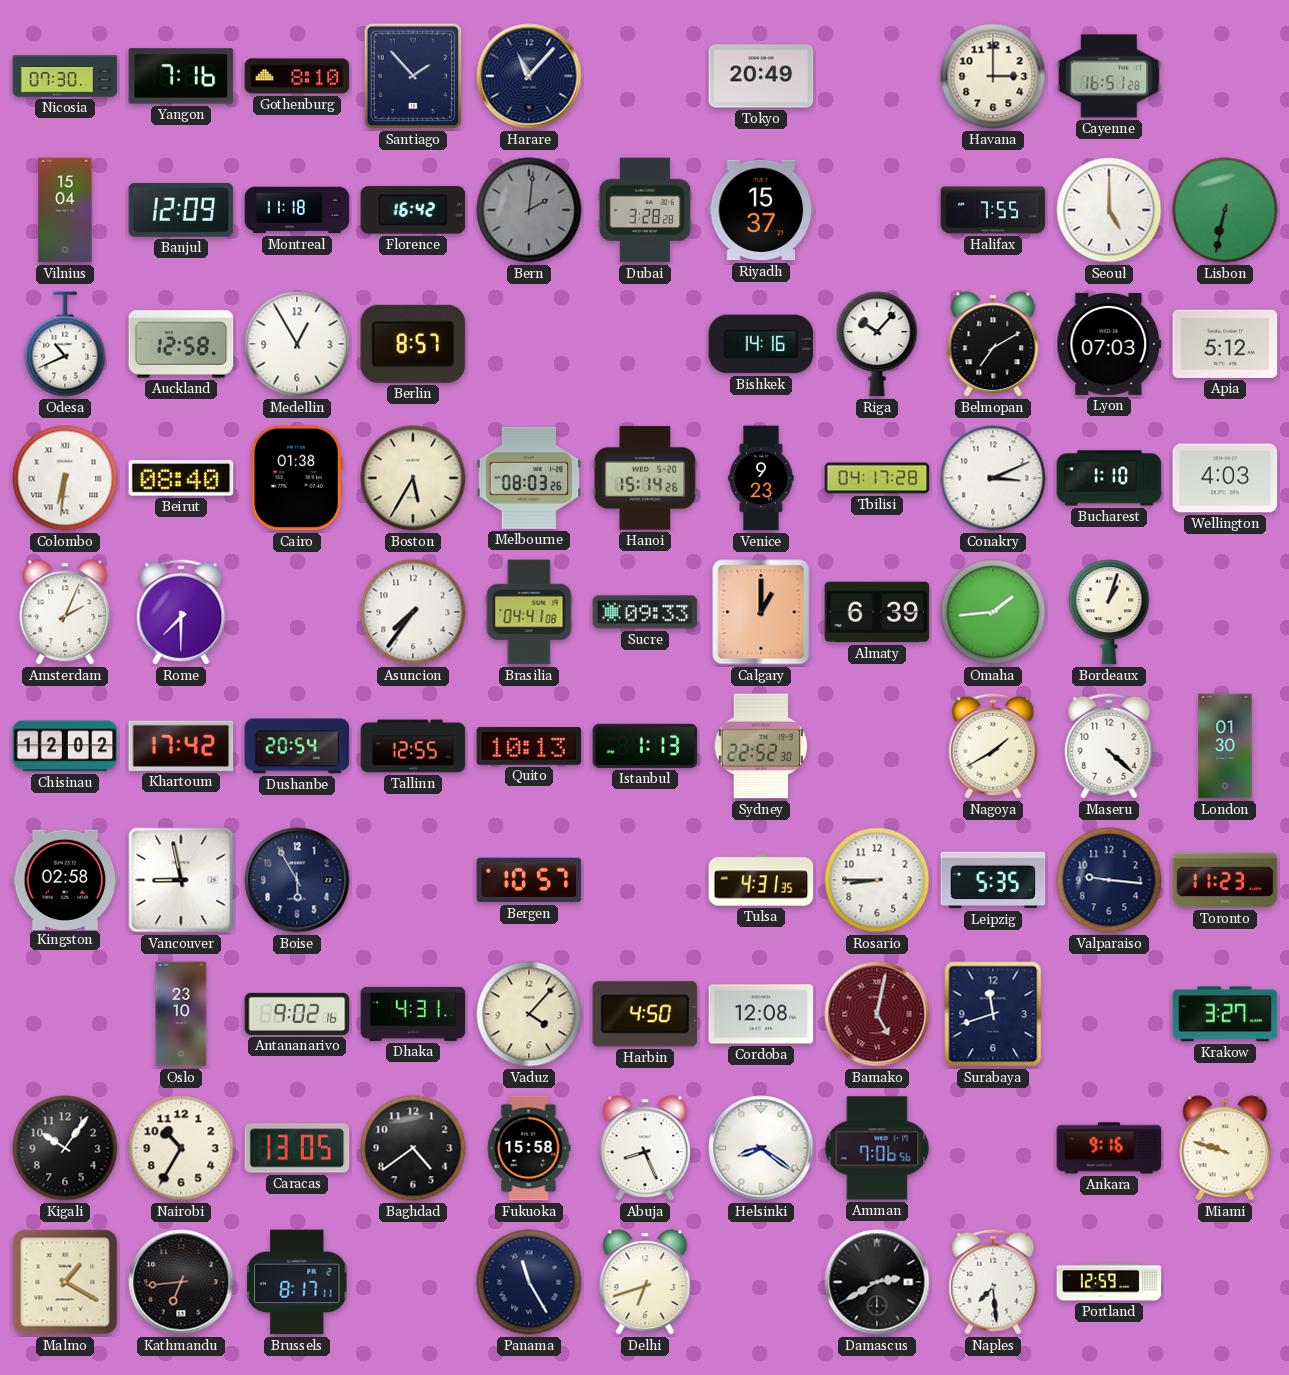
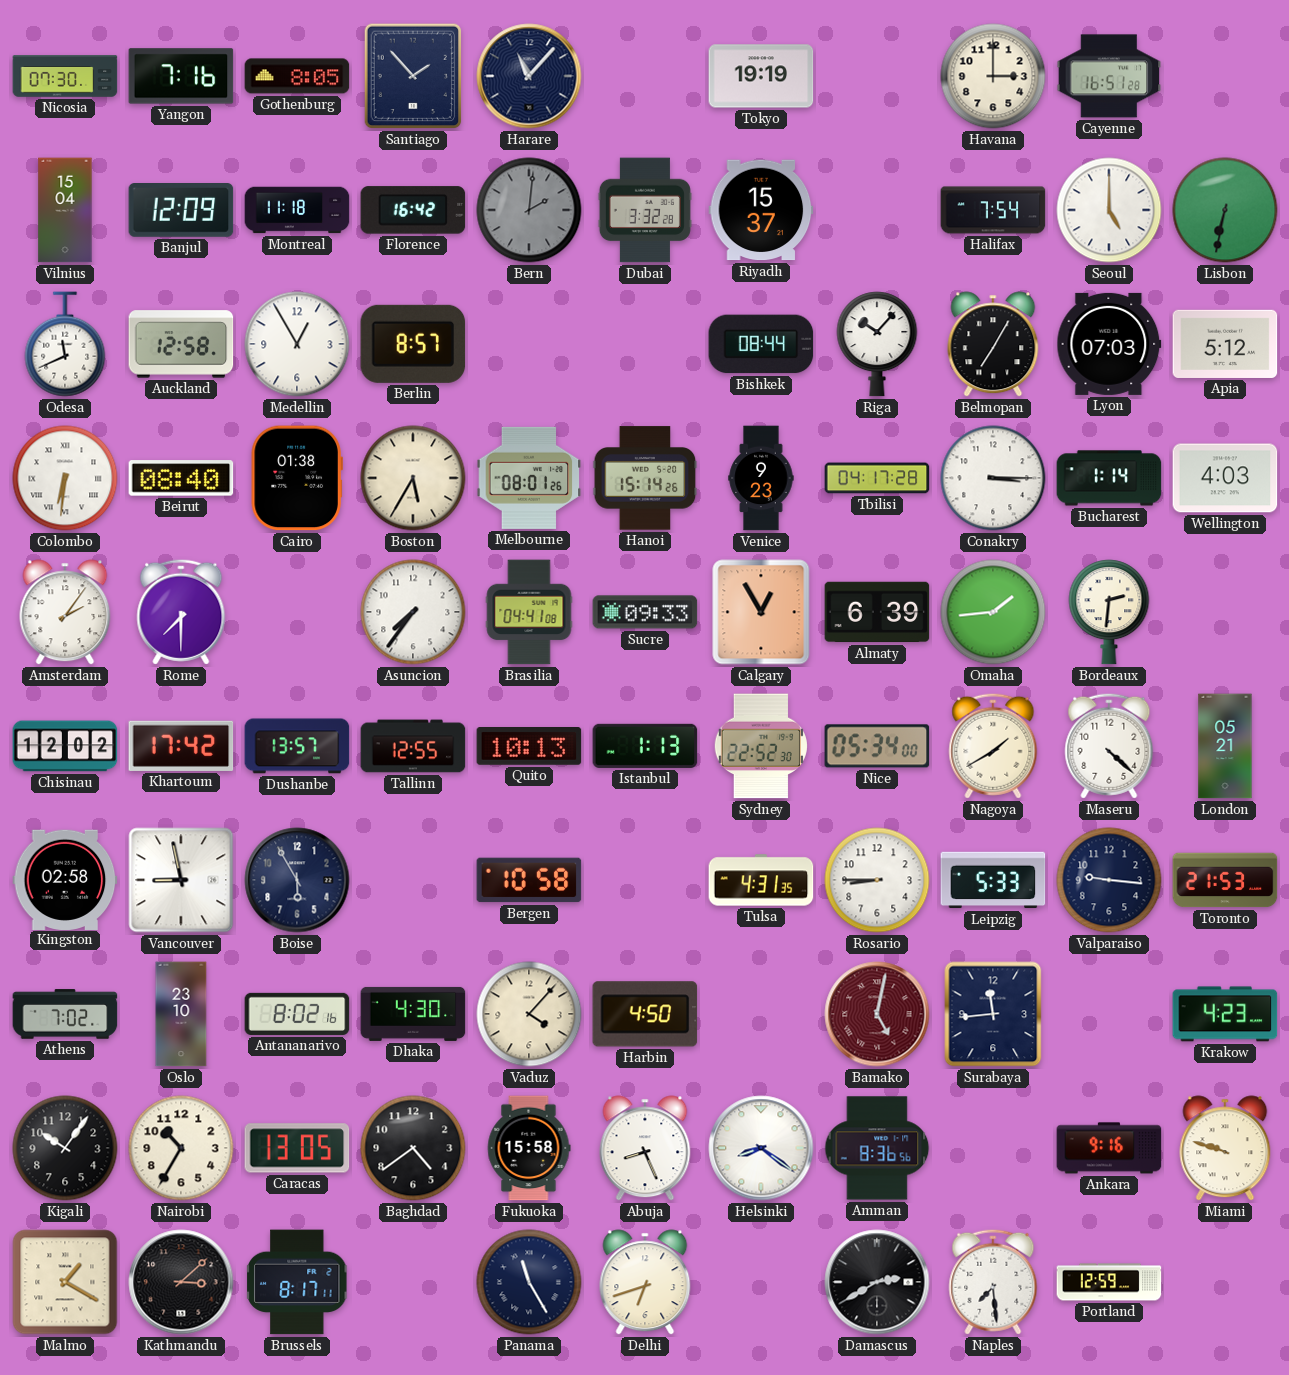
Gothenburg: 8:10 -> 8:05
Tokyo: 20:49 -> 19:19
Dubai: 3:28 -> 3:32
Halifax: 7:55 -> 7:54
Odesa: 10:41 -> 11:41
Bishkek: 14:16 -> 08:44
Belmopan: 7:10 -> 7:05
Melbourne: 08:03 -> 08:01
Conakry: 3:11 -> 3:15
Bucharest: 1:10 -> 1:14
Amsterdam: 2:04 -> 2:06
Calgary: 1:00 -> 12:55
Bordeaux: 1:03 -> 2:31
Dushanbe: 20:54 -> 13:57
Nice: none -> 05:34
London: 01:30 -> 05:21
Bergen: 10:57 -> 10:58
Leipzig: 5:35 -> 5:33
Toronto: 11:23 -> 21:53
Athens: none -> 7:02
Antananarivo: 9:02 -> 8:02
Dhaka: 4:31 -> 4:30
Cordoba: 12:08 -> none
Surabaya: 11:42 -> 11:44
Krakow: 3:27 -> 4:23
Amman: 7:06 -> 8:36
Kathmandu: 6:44 -> 3:08
